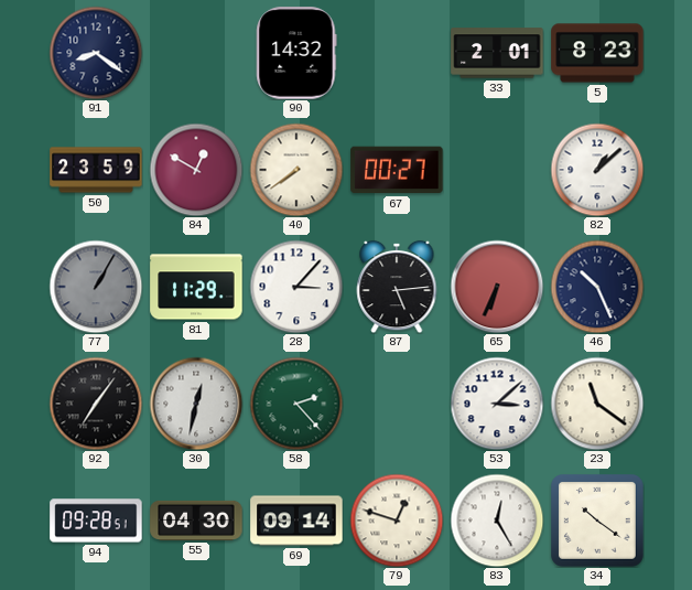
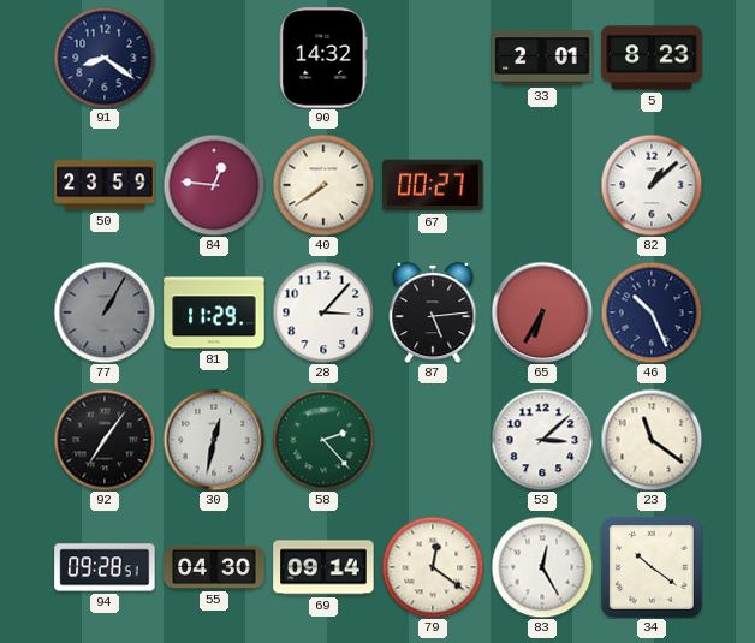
84: 12:50 -> 12:46
65: 6:34 -> 6:35
79: 12:48 -> 12:21
